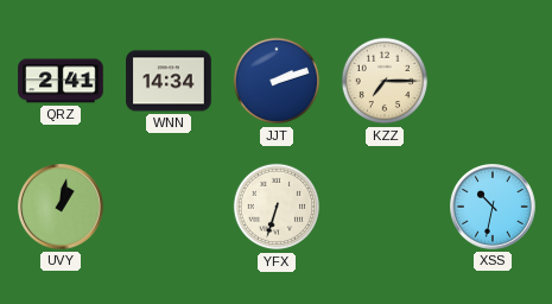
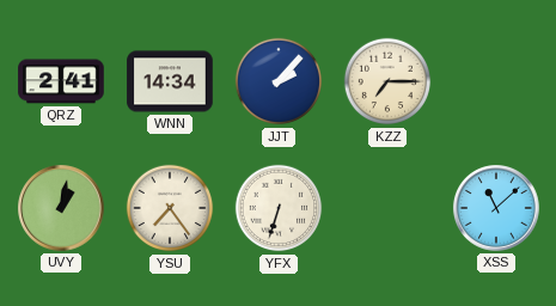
JJT: 2:12 -> 2:07
YSU: none -> 7:24
XSS: 10:32 -> 11:08
